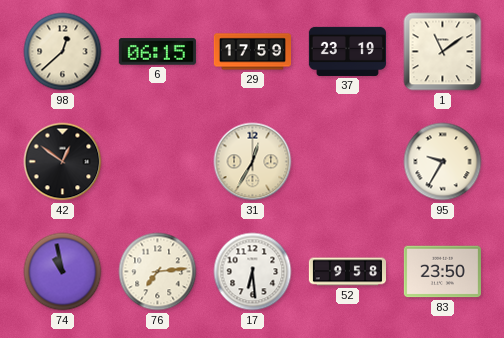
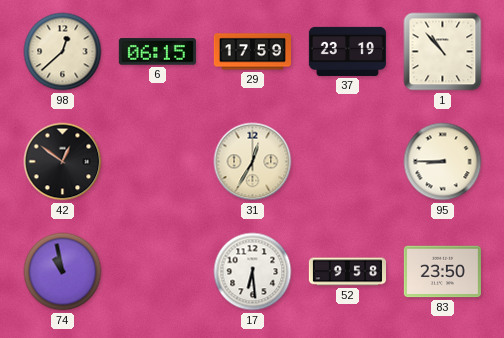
1: 11:09 -> 10:53
95: 9:35 -> 8:45
76: 7:14 -> none
